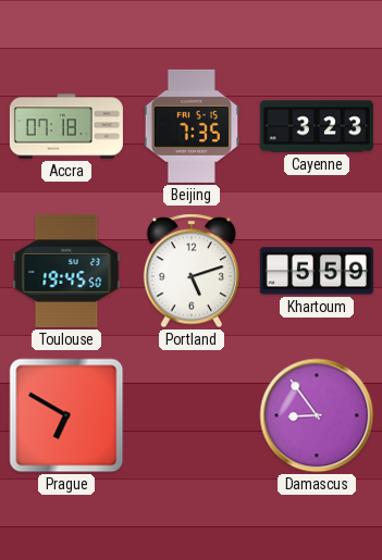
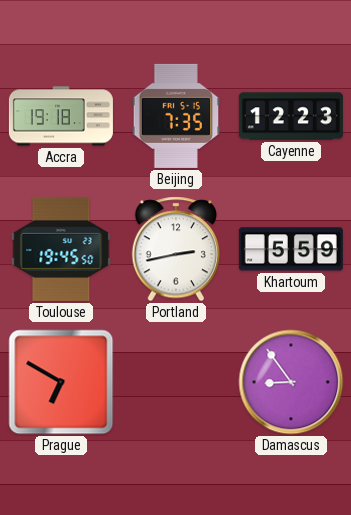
Accra: 07:18 -> 19:18
Cayenne: 3:23 -> 12:23
Portland: 5:12 -> 2:43
